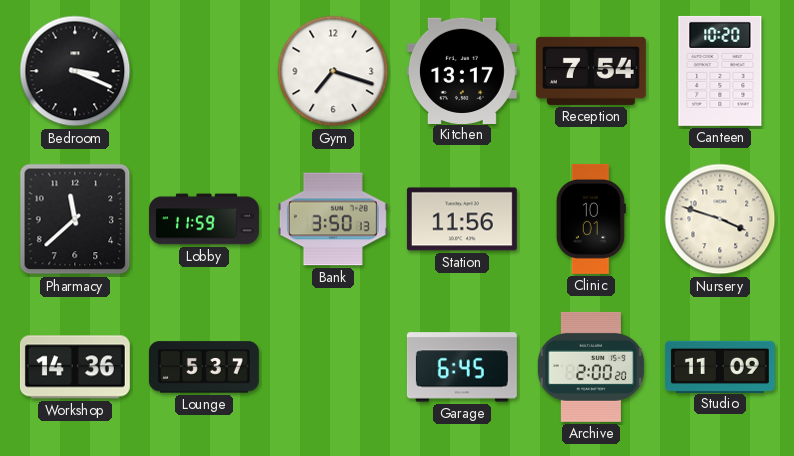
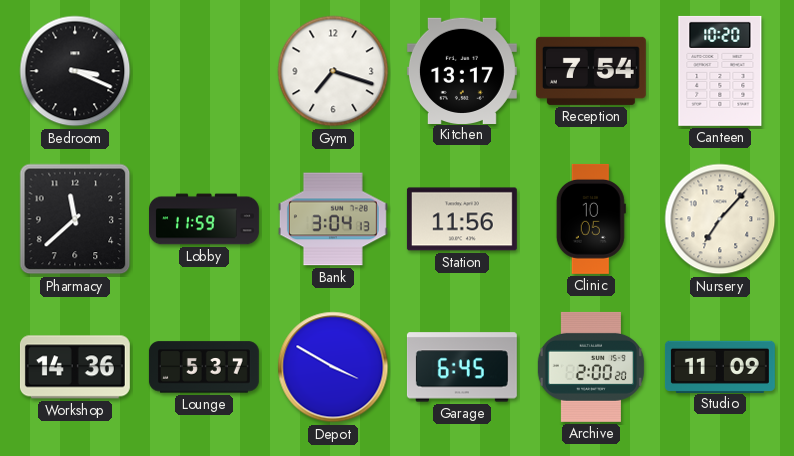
Bank: 3:50 -> 3:04
Clinic: 10:01 -> 10:05
Nursery: 3:48 -> 7:07
Depot: none -> 3:50
